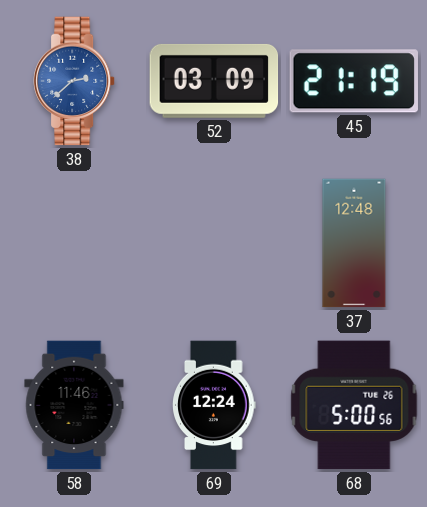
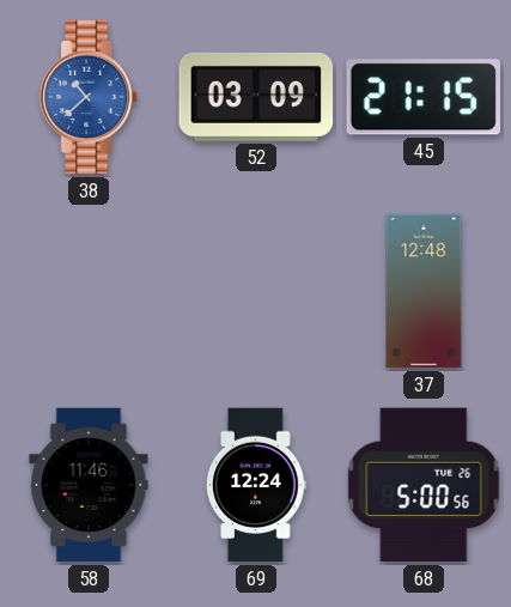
38: 2:38 -> 10:38
45: 21:19 -> 21:15
